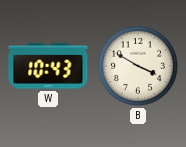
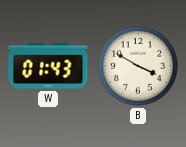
W: 10:43 -> 01:43
